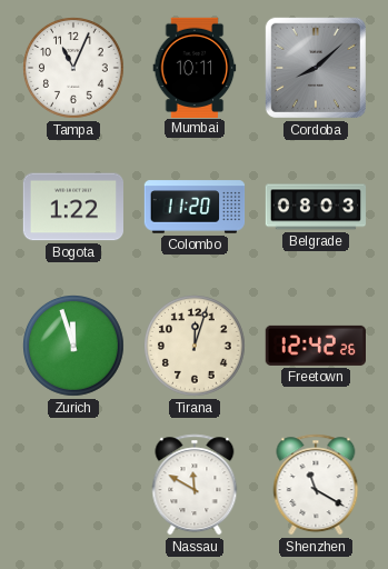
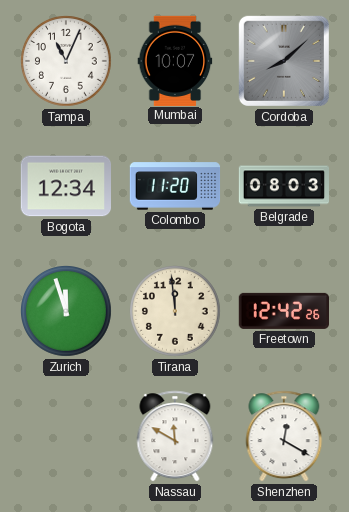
Mumbai: 10:11 -> 10:07
Bogota: 1:22 -> 12:34
Tirana: 12:03 -> 11:59
Shenzhen: 11:20 -> 12:20
